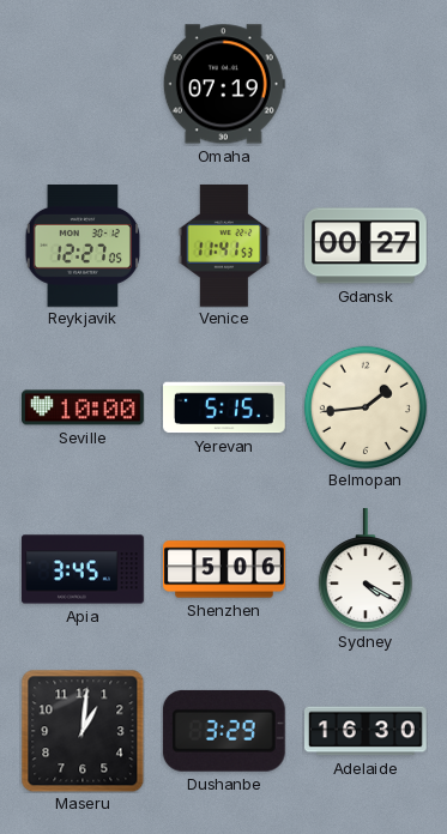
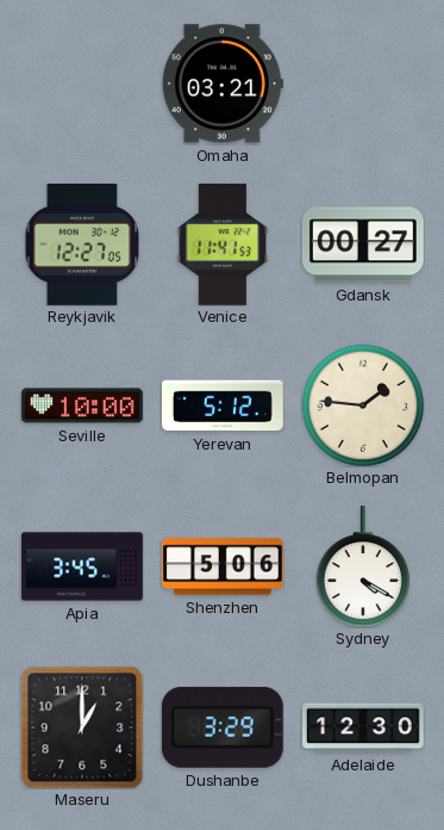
Omaha: 07:19 -> 03:21
Yerevan: 5:15 -> 5:12
Belmopan: 1:44 -> 1:46
Maseru: 1:01 -> 1:00
Adelaide: 16:30 -> 12:30
